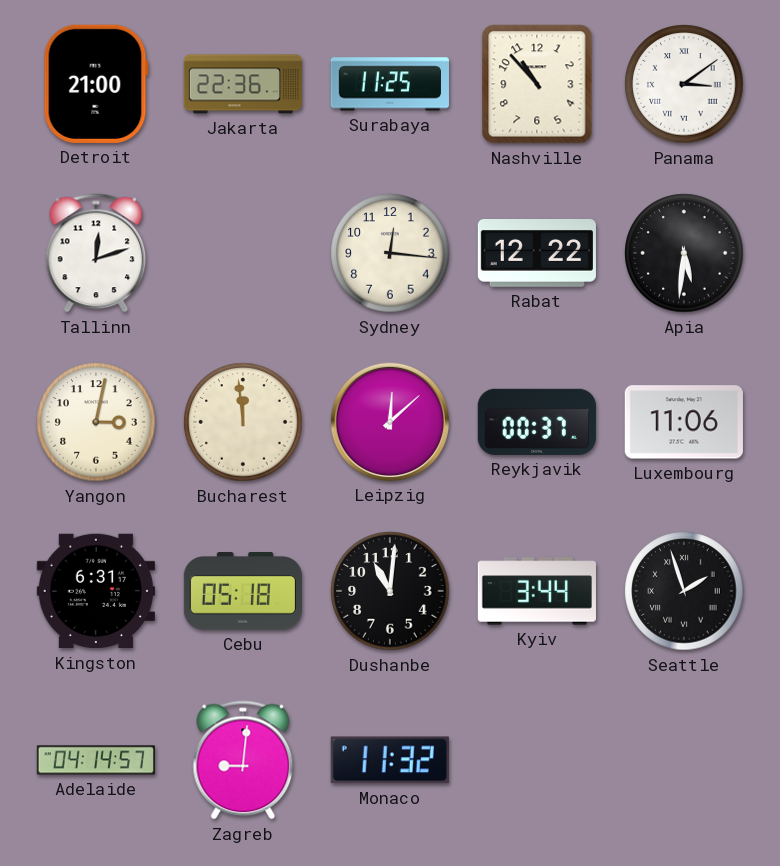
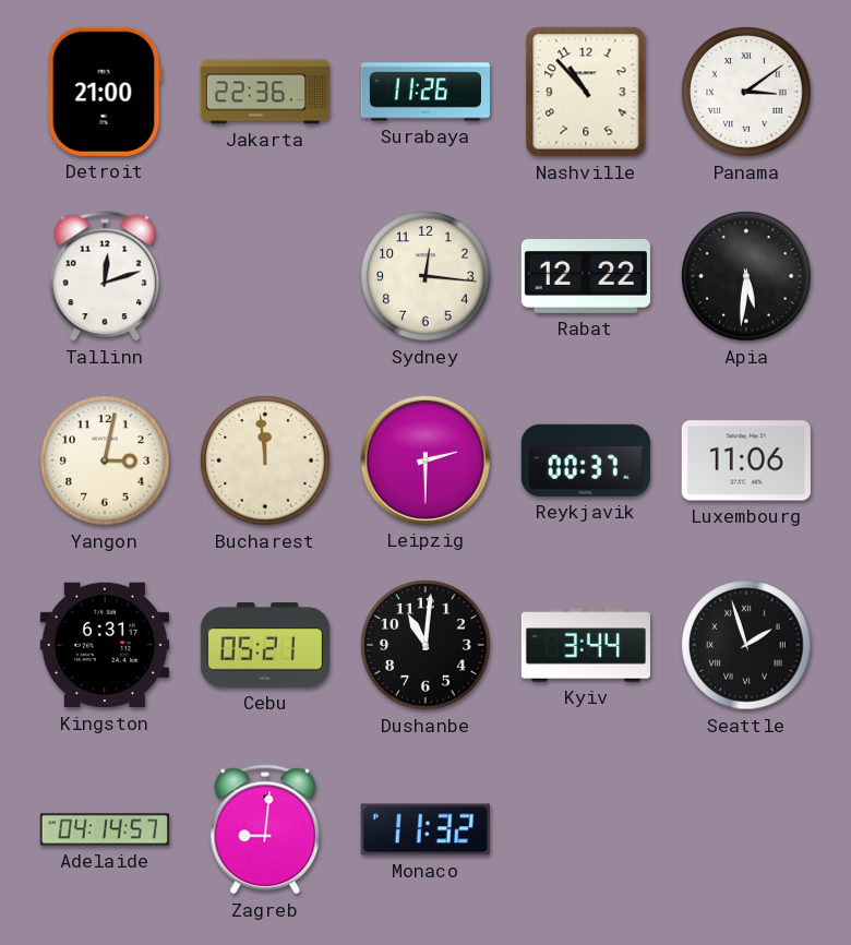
Surabaya: 11:25 -> 11:26
Leipzig: 12:08 -> 2:30
Cebu: 05:18 -> 05:21
